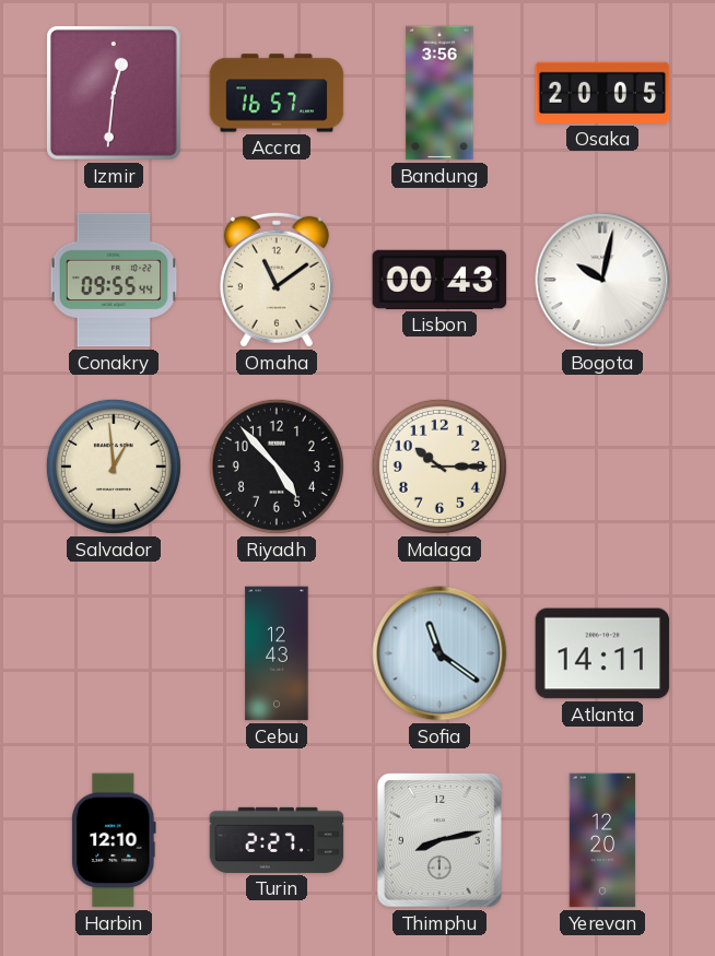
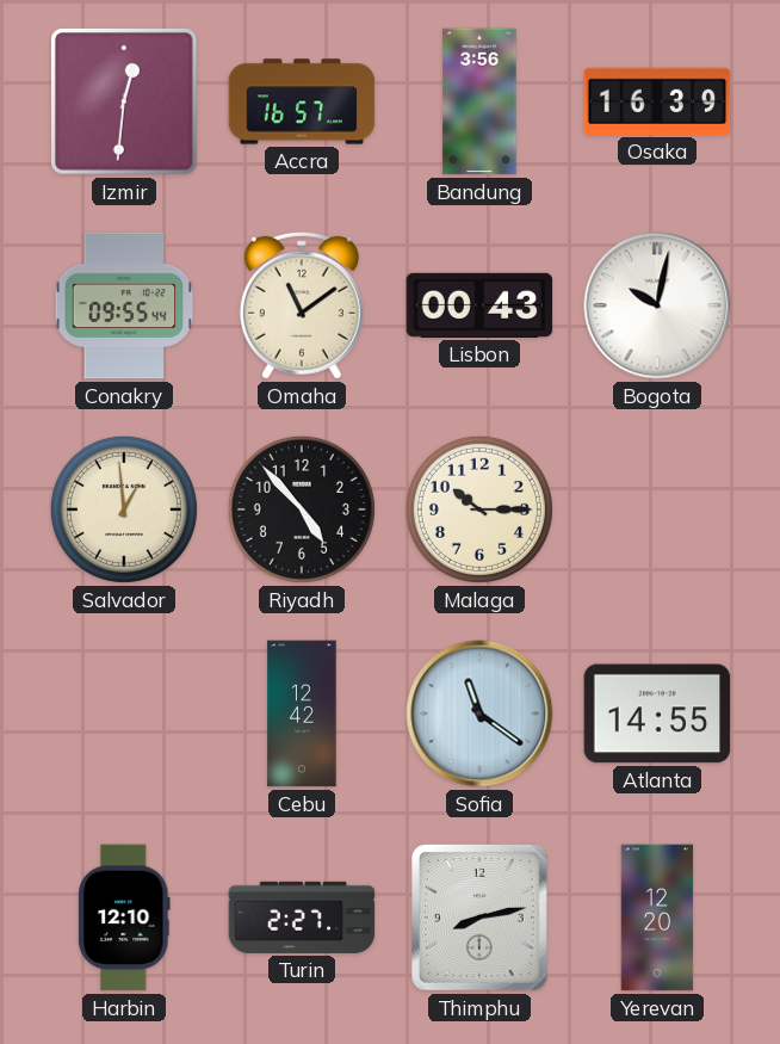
Osaka: 20:05 -> 16:39
Cebu: 12:43 -> 12:42
Atlanta: 14:11 -> 14:55
